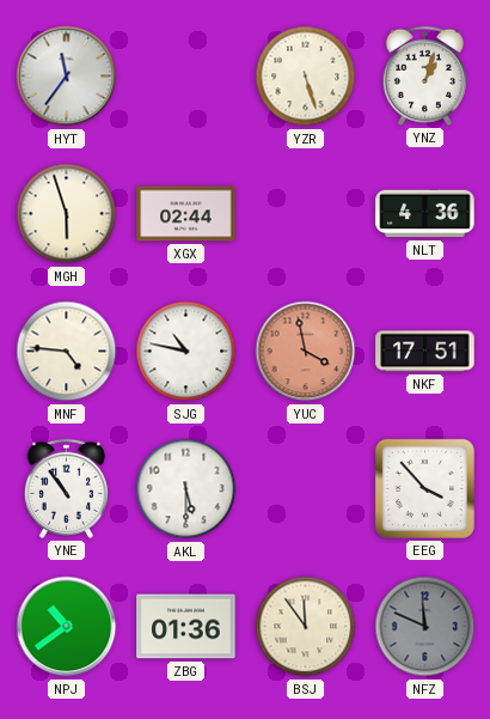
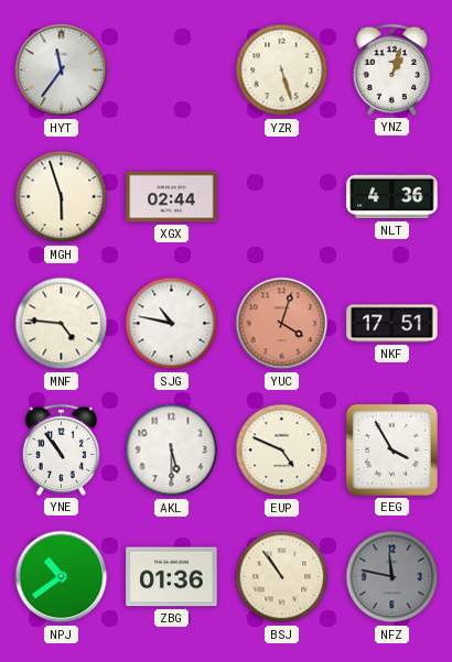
YUC: 3:58 -> 4:03
EUP: none -> 4:49
EEG: 3:53 -> 3:55
BSJ: 11:54 -> 10:54
NFZ: 11:49 -> 11:47
